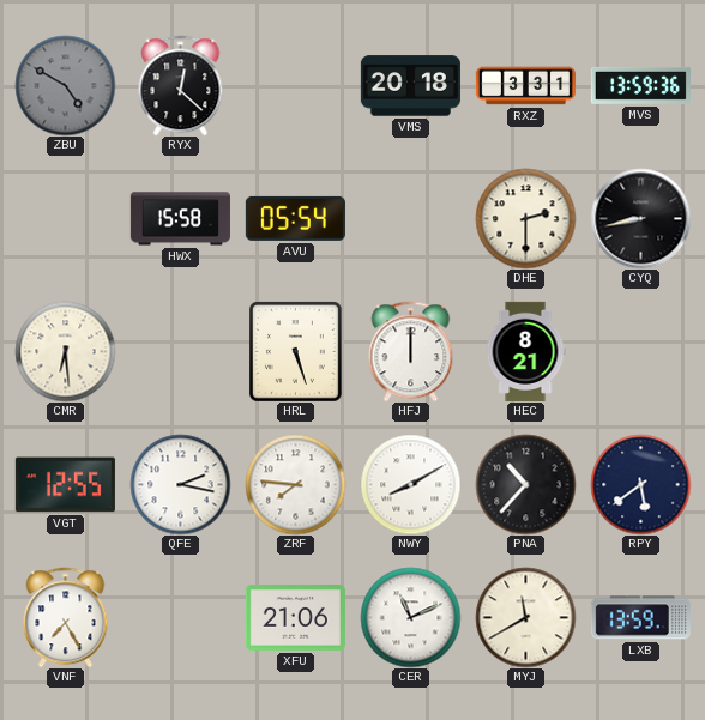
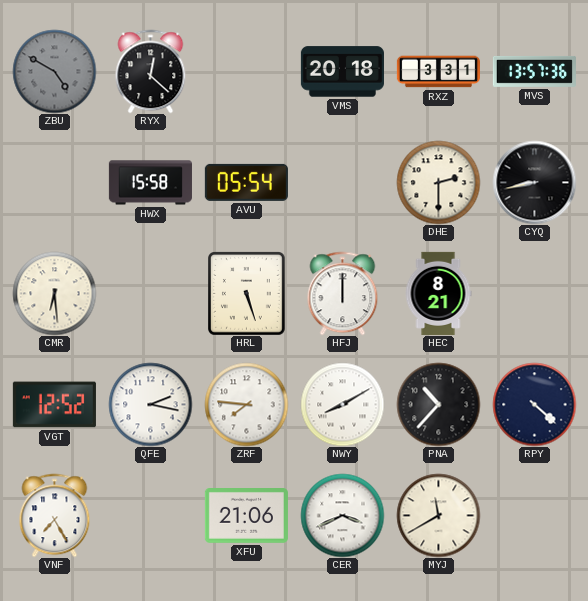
MVS: 13:59 -> 13:57
VGT: 12:55 -> 12:52
RPY: 5:39 -> 4:22
CER: 11:11 -> 3:41
LXB: 13:59 -> none
